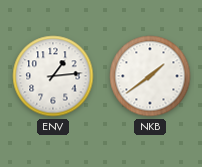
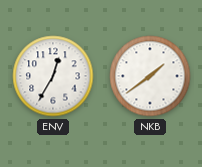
ENV: 1:14 -> 12:35
